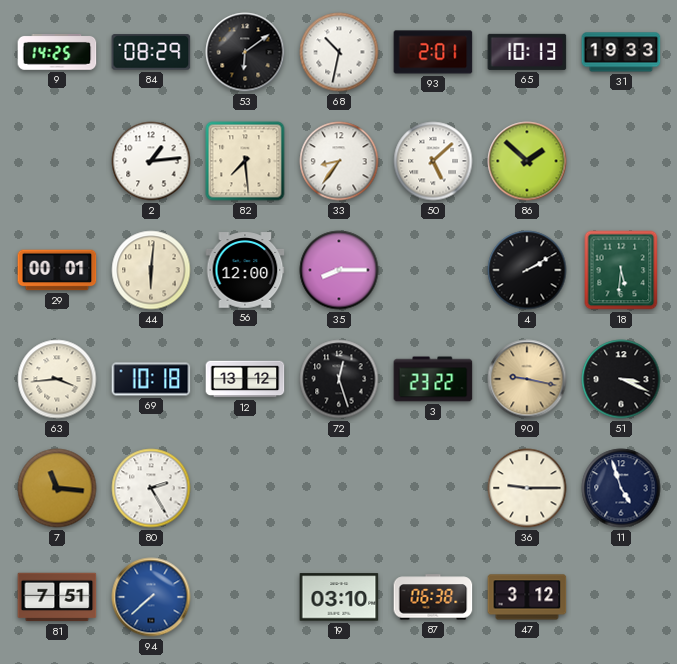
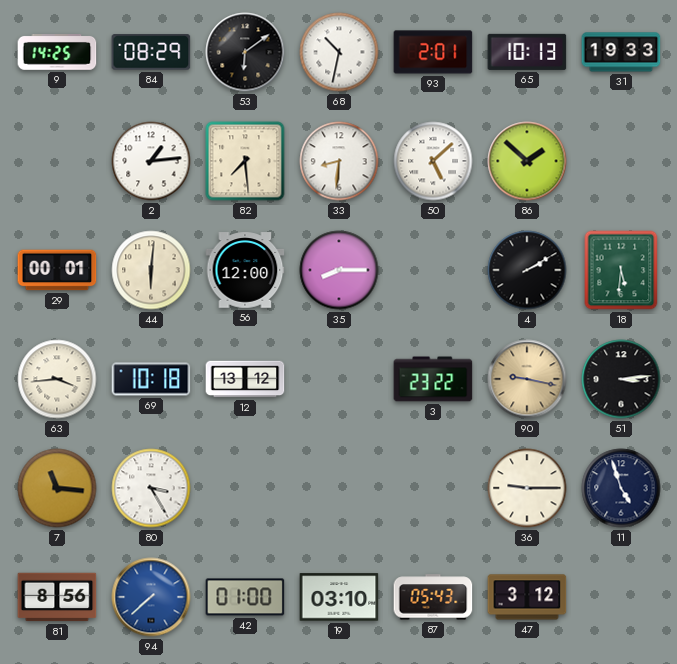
33: 8:36 -> 8:31
72: 12:27 -> none
51: 3:19 -> 3:14
80: 2:25 -> 3:25
81: 7:51 -> 8:56
42: none -> 01:00
87: 06:38 -> 05:43
